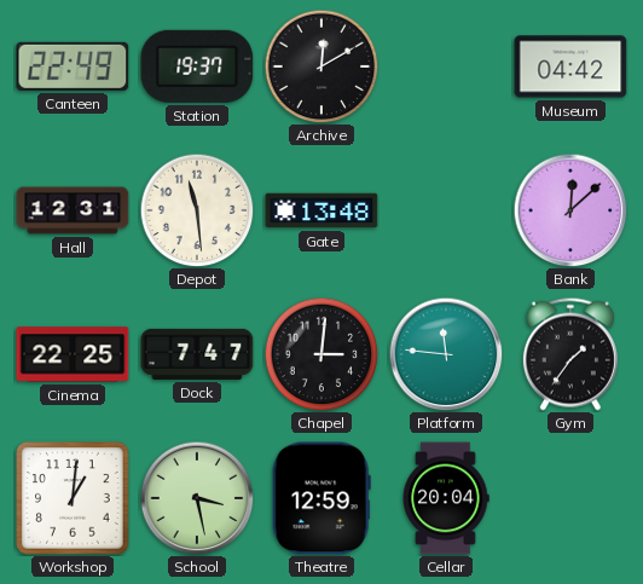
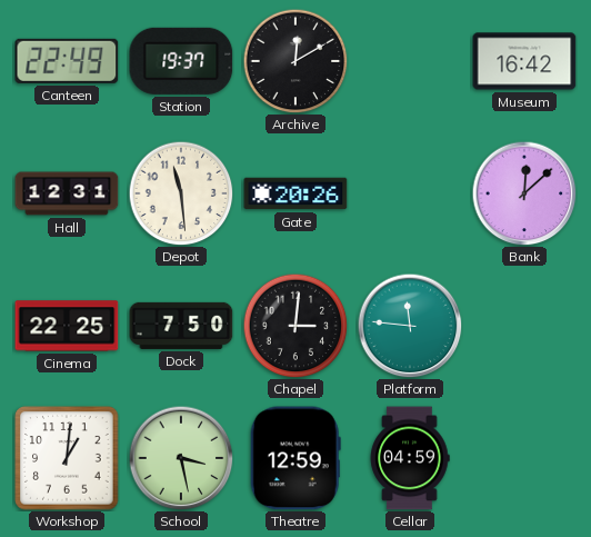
Museum: 04:42 -> 16:42
Gate: 13:48 -> 20:26
Dock: 7:47 -> 7:50
Gym: 1:36 -> none
Cellar: 20:04 -> 04:59
